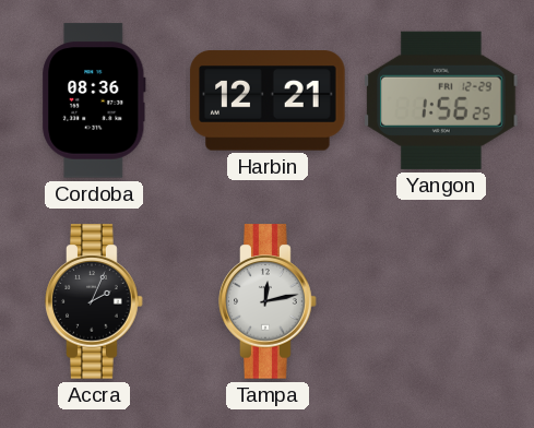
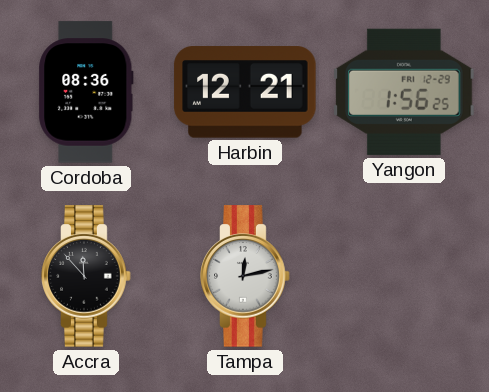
Accra: 2:04 -> 11:53
